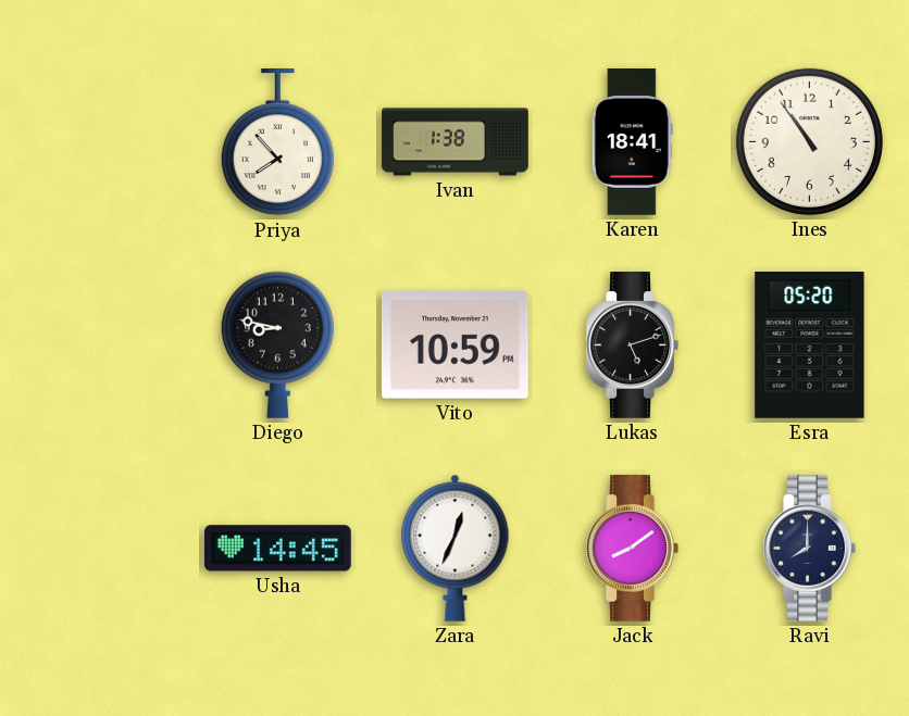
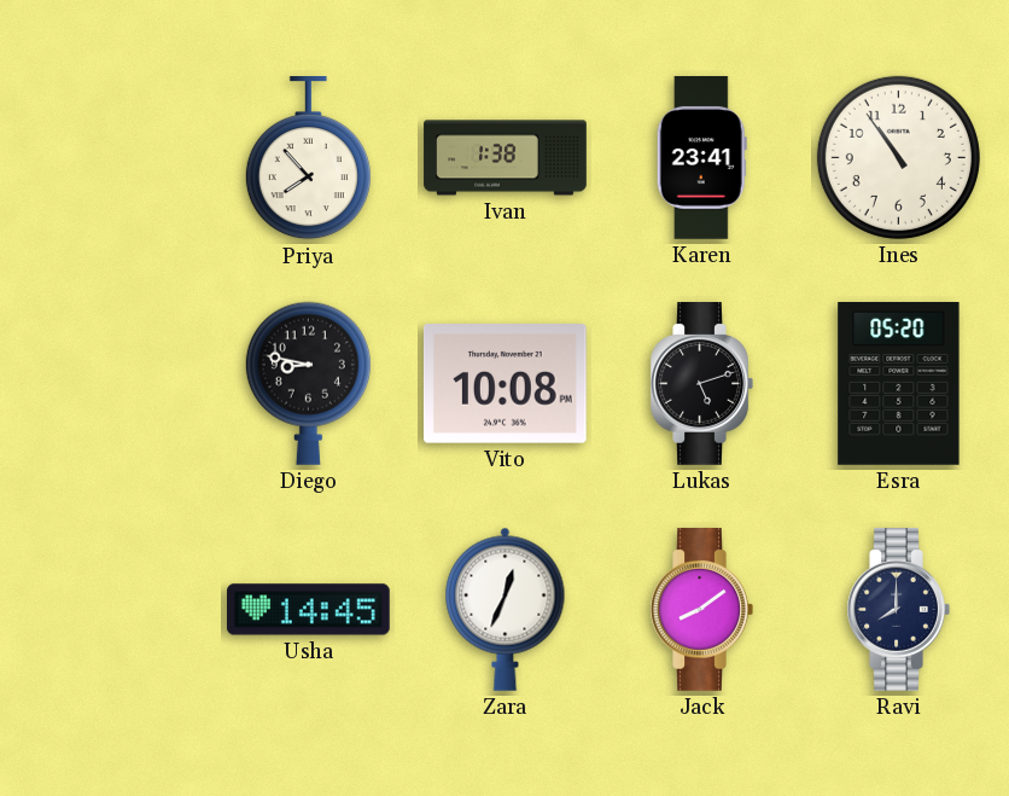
Karen: 18:41 -> 23:41
Vito: 10:59 -> 10:08
